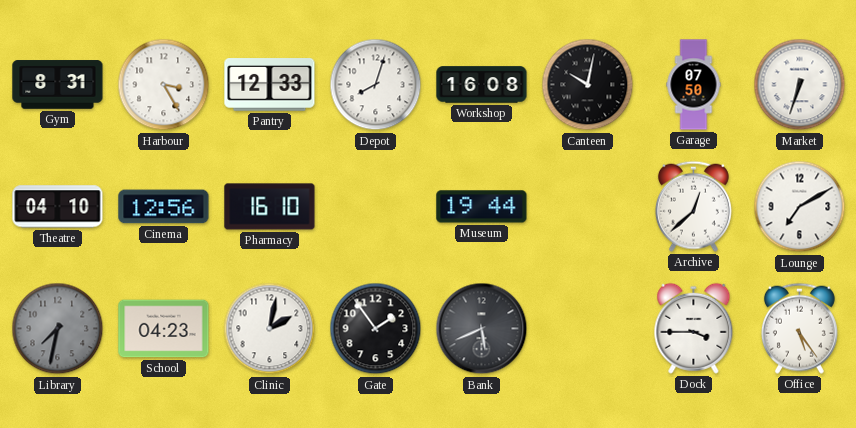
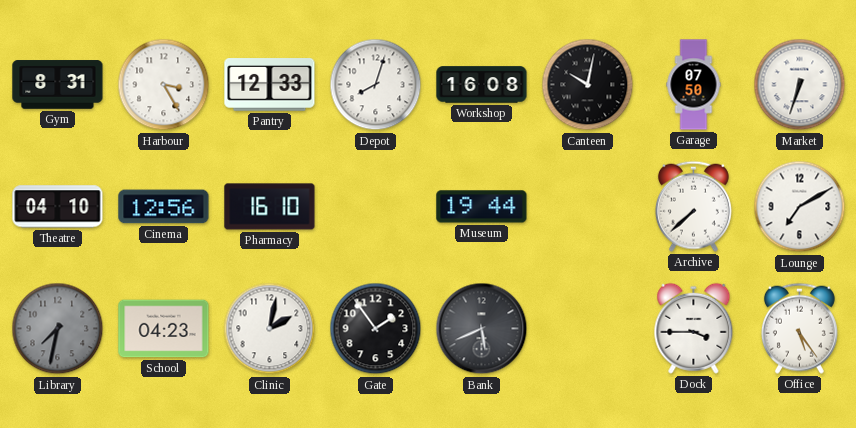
Archive: 12:38 -> 7:38
